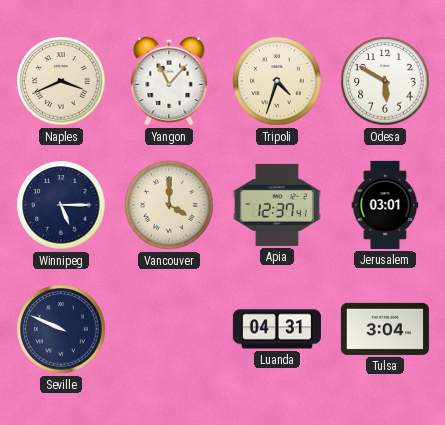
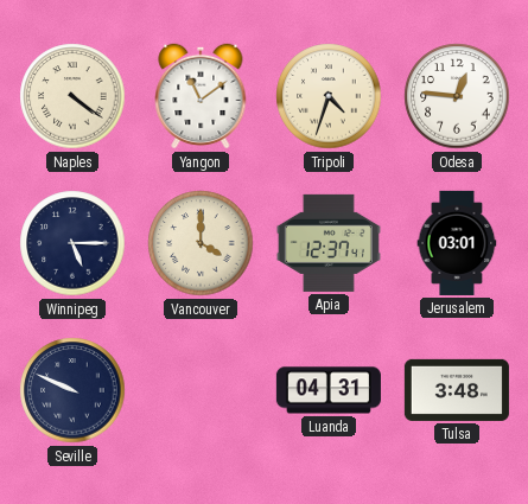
Naples: 3:41 -> 4:21
Yangon: 11:07 -> 11:09
Odesa: 5:50 -> 12:46
Tulsa: 3:04 -> 3:48
